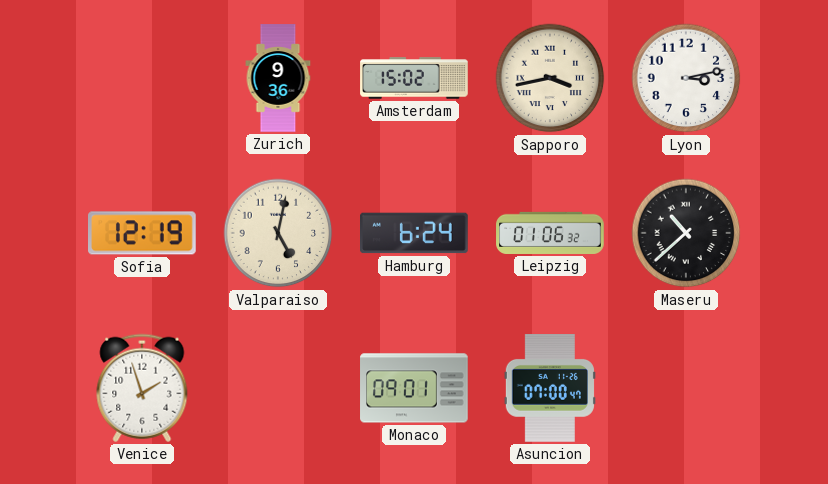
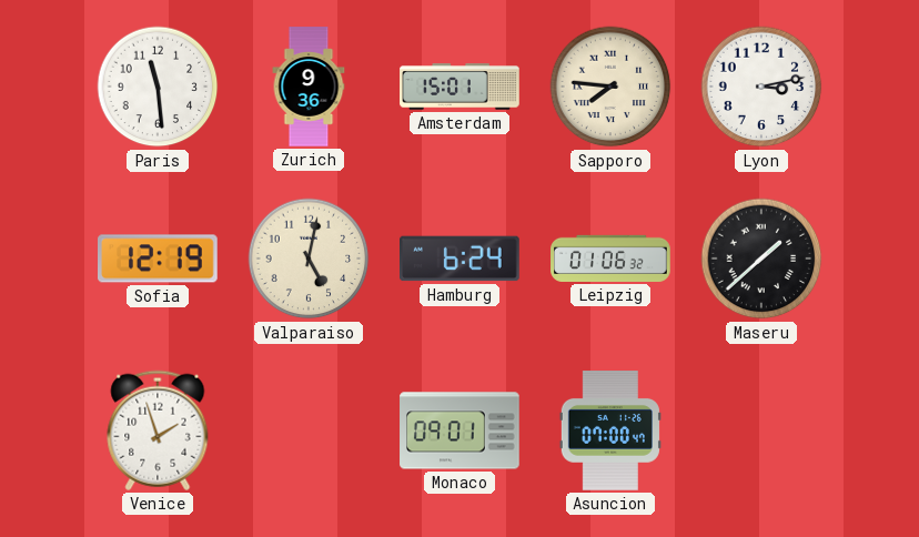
Paris: none -> 11:29
Amsterdam: 15:02 -> 15:01
Sapporo: 3:43 -> 7:46
Maseru: 10:38 -> 1:38
